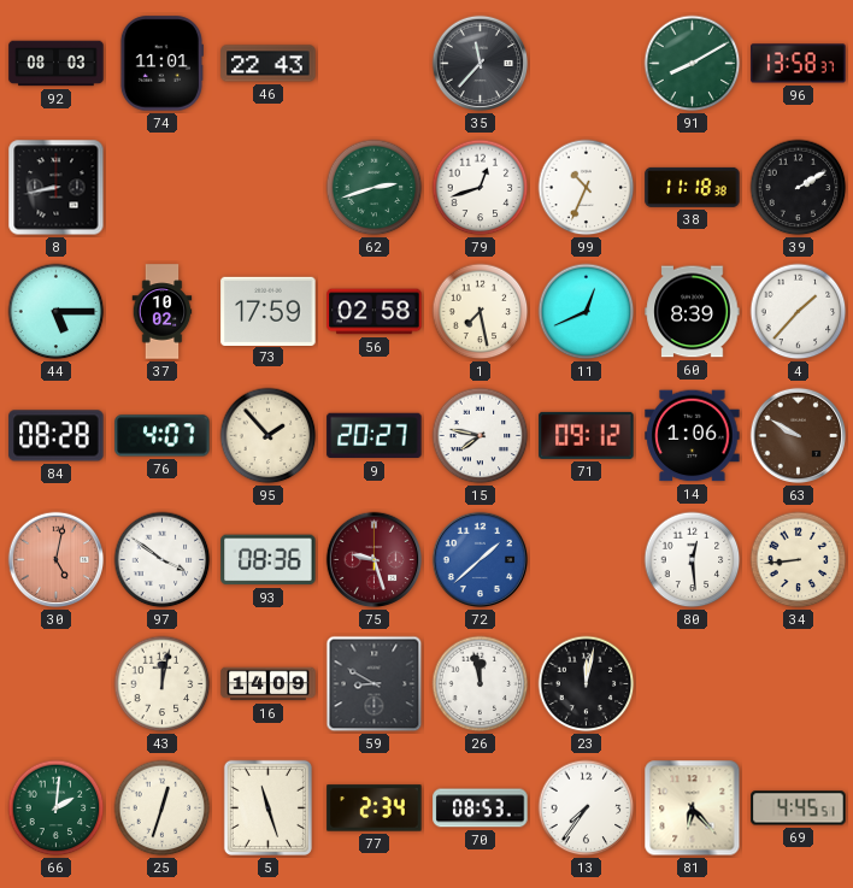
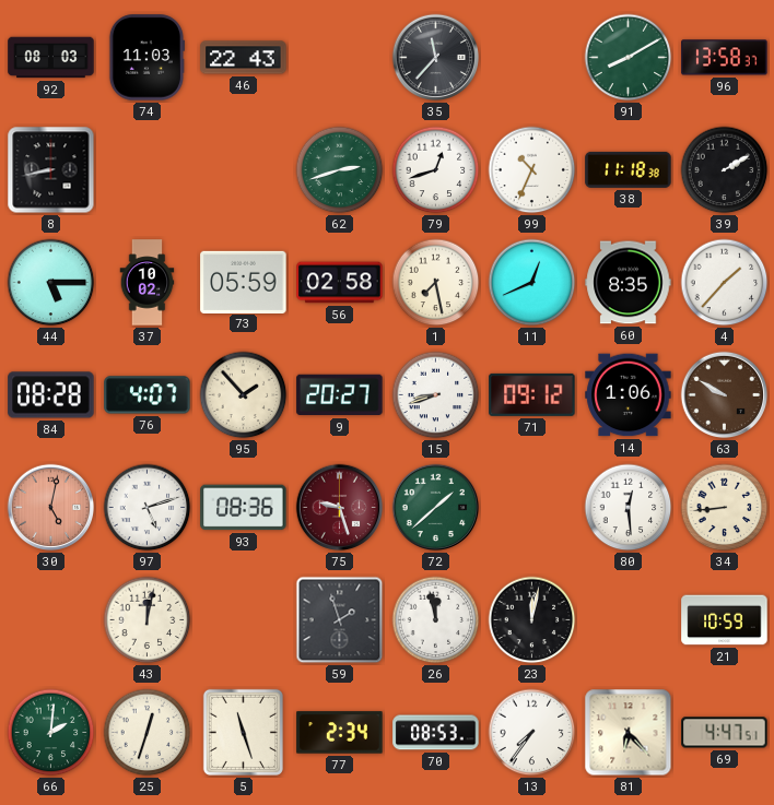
74: 11:01 -> 11:03
73: 17:59 -> 05:59
60: 8:39 -> 8:35
15: 7:47 -> 8:42
97: 3:51 -> 5:12
72 dial: blue -> green
16: 14:09 -> none
59: 8:50 -> 1:57
21: none -> 10:59
69: 4:45 -> 4:47
